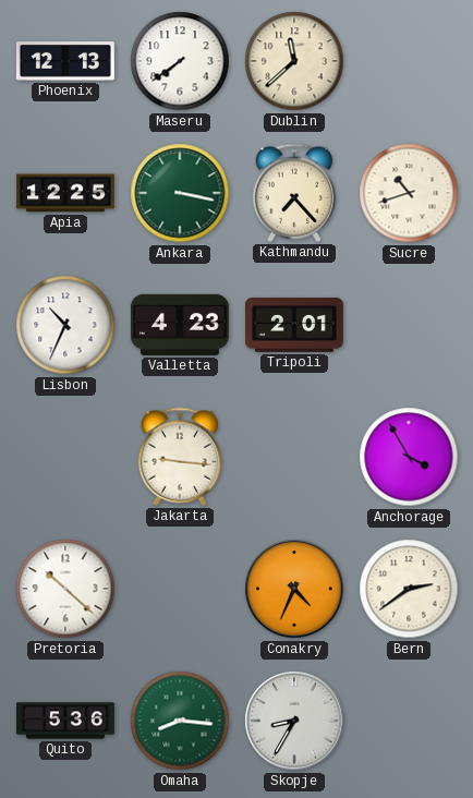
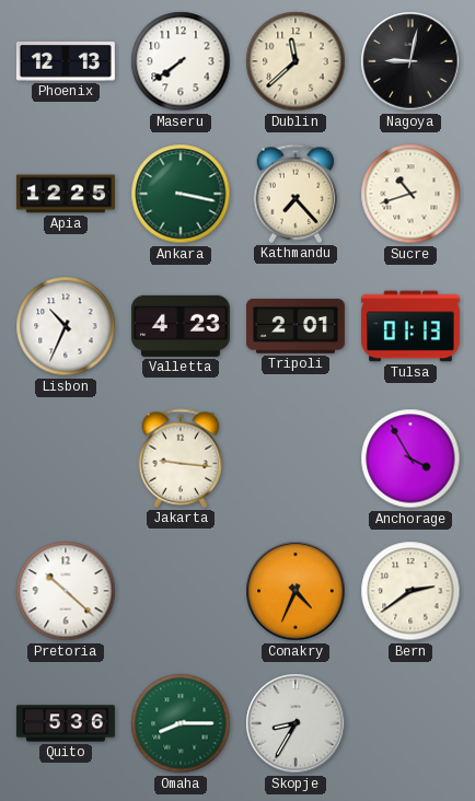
Nagoya: none -> 9:02
Tulsa: none -> 01:13
Omaha: 8:16 -> 8:15
